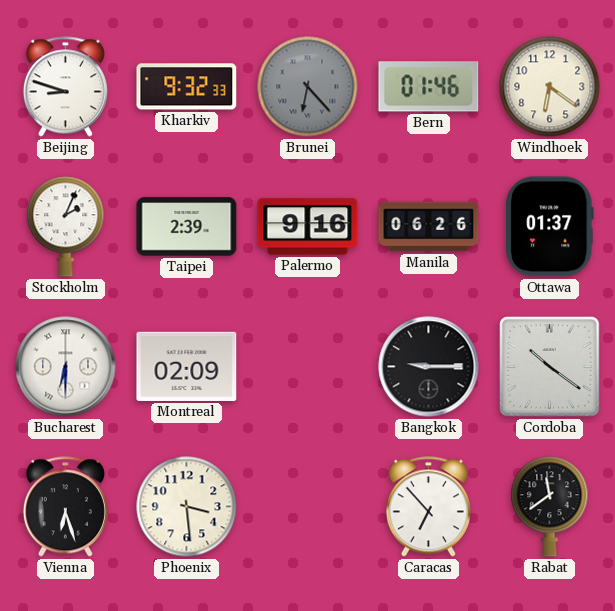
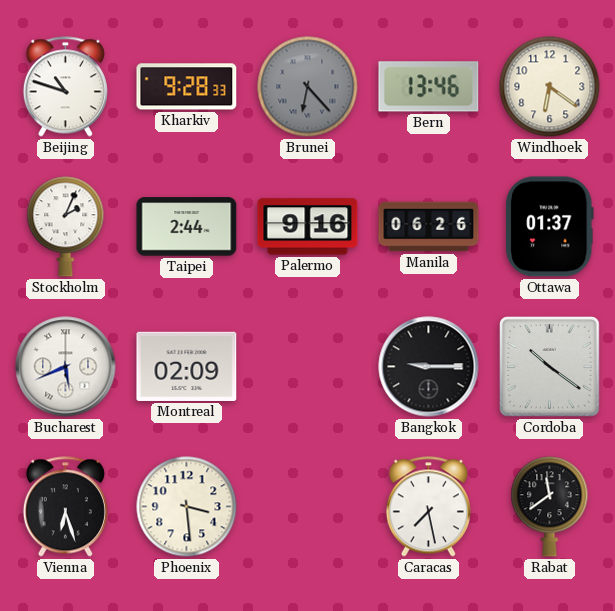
Beijing: 8:48 -> 10:48
Kharkiv: 9:32 -> 9:28
Bern: 01:46 -> 13:46
Taipei: 2:39 -> 2:44
Bucharest: 6:30 -> 5:41
Caracas: 6:53 -> 7:28
